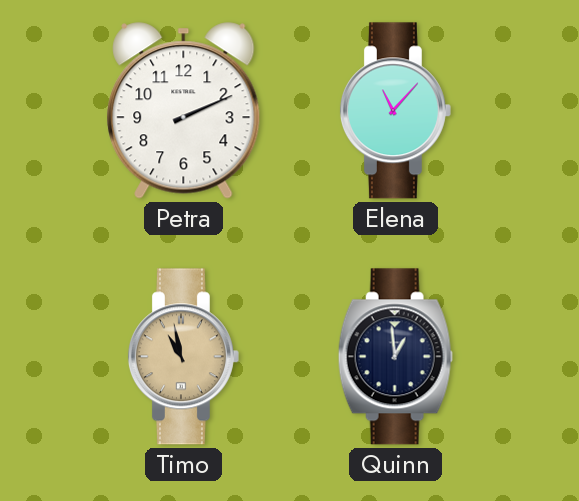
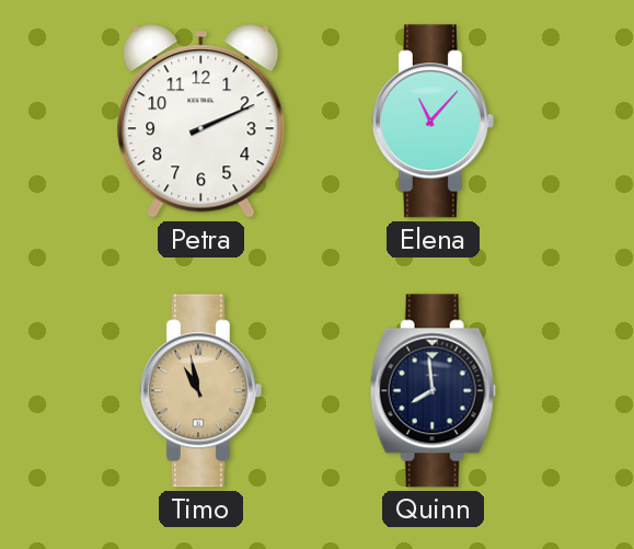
Quinn: 12:59 -> 7:59
